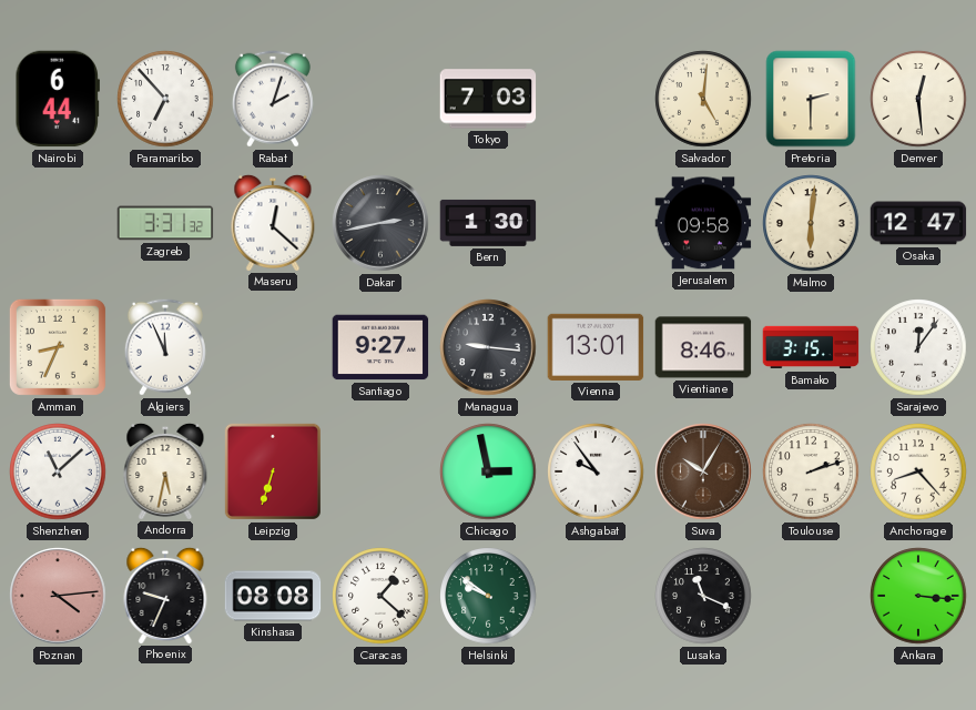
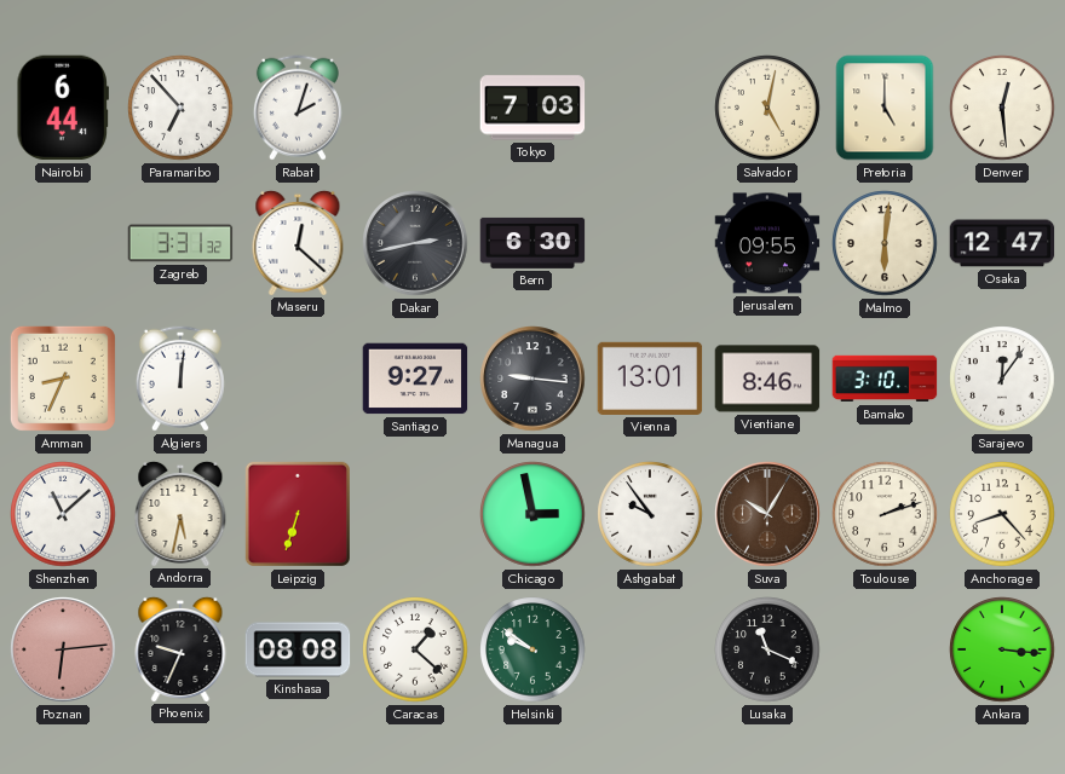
Salvador: 5:01 -> 5:02
Pretoria: 2:30 -> 5:00
Bern: 1:30 -> 6:30
Jerusalem: 09:58 -> 09:55
Algiers: 11:56 -> 12:01
Bamako: 3:15 -> 3:10
Poznan: 4:14 -> 6:14
